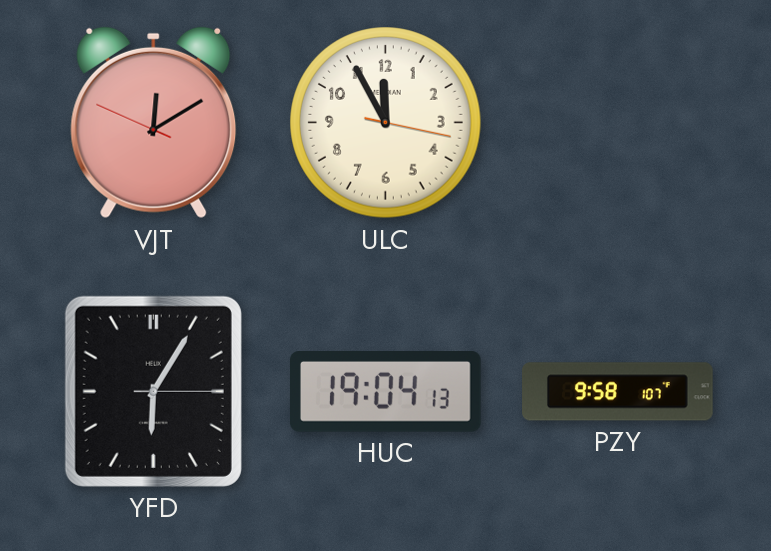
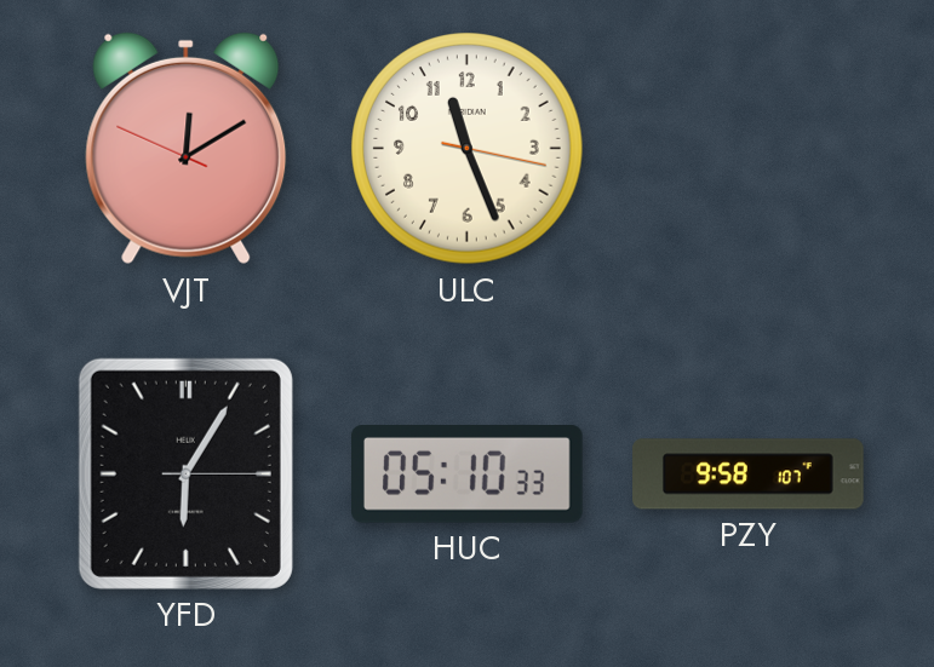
ULC: 11:55 -> 11:26
HUC: 19:04 -> 05:10
